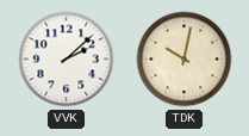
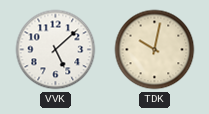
VVK: 2:08 -> 5:08
